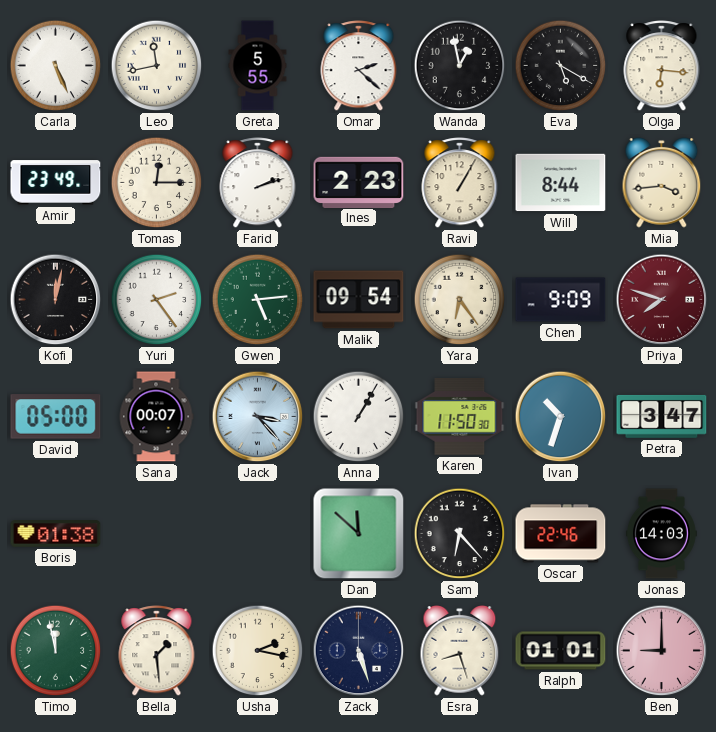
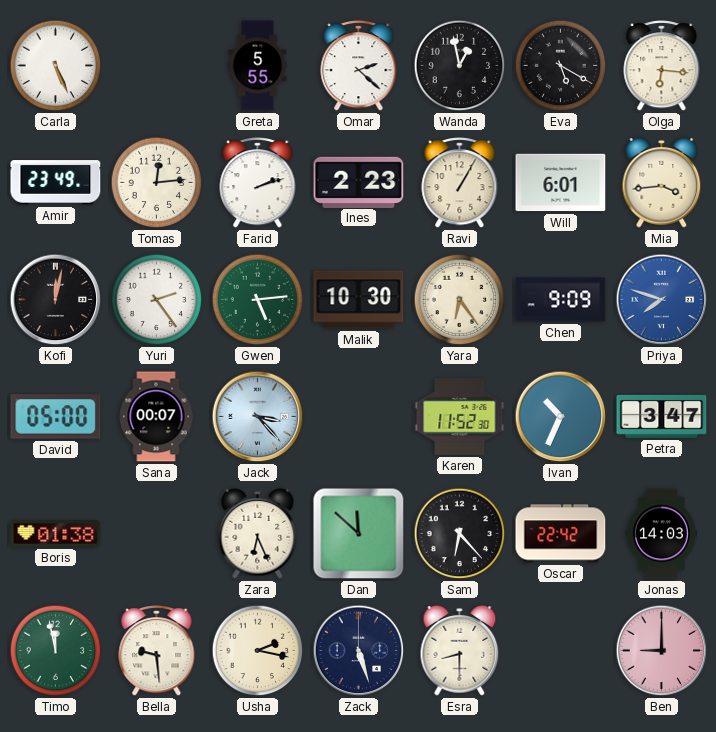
Leo: 11:43 -> none
Tomas: 12:15 -> 12:14
Will: 8:44 -> 6:01
Malik: 09:54 -> 10:30
Priya dial: burgundy -> blue
Anna: 1:05 -> none
Karen: 11:50 -> 11:52
Ivan: 10:33 -> 10:34
Zara: none -> 6:26
Oscar: 22:46 -> 22:42
Bella: 1:29 -> 9:29
Esra: 8:27 -> 8:30
Ralph: 01:01 -> none
